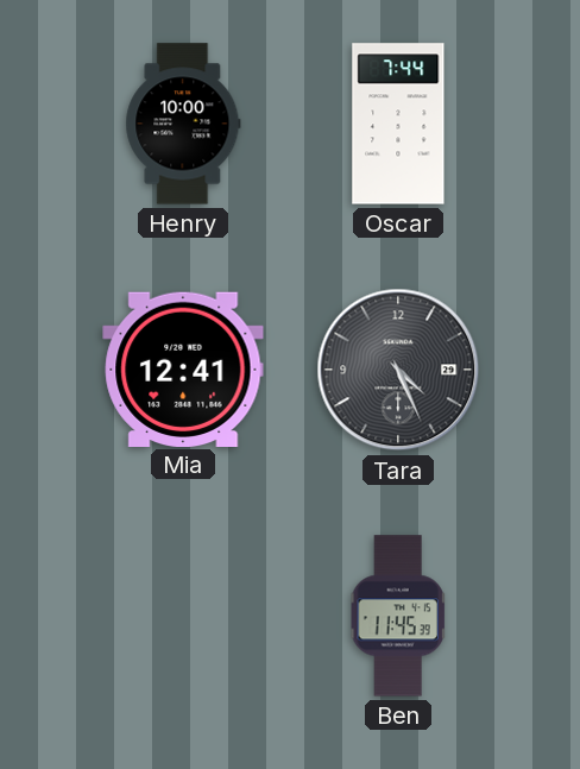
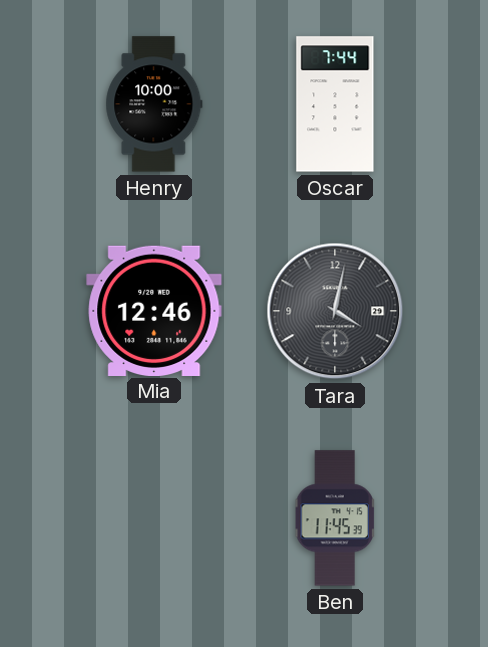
Mia: 12:41 -> 12:46
Tara: 4:26 -> 4:02
